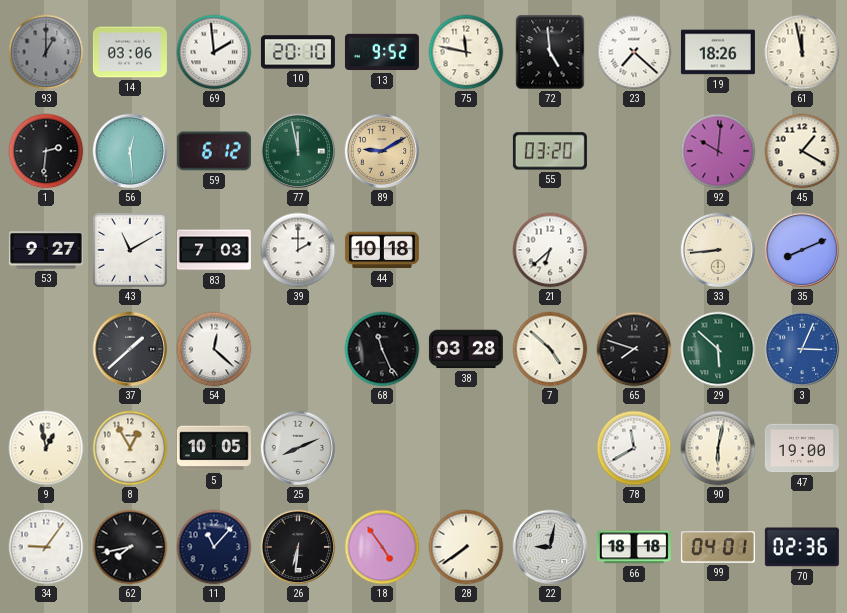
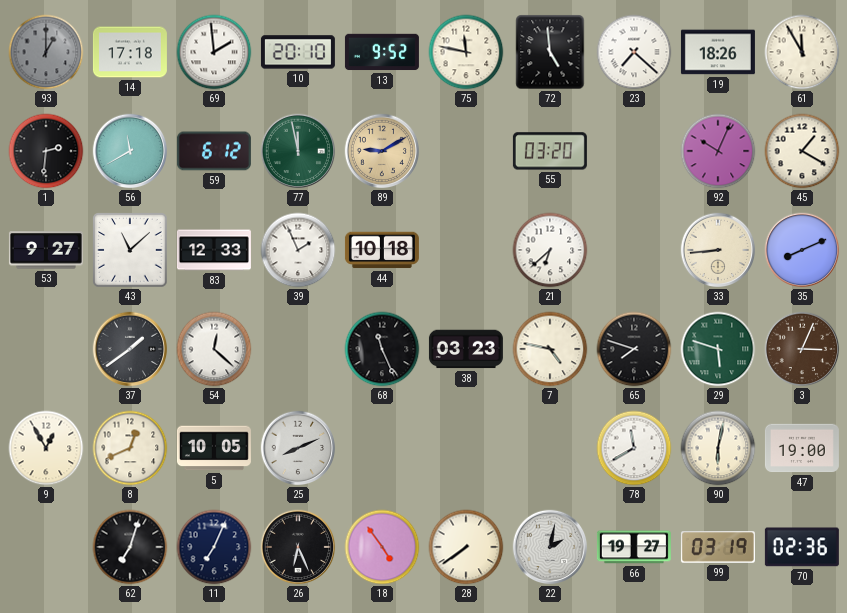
14: 03:06 -> 17:18
61: 11:58 -> 11:55
56: 12:29 -> 11:40
92: 10:01 -> 10:04
43: 11:10 -> 11:08
83: 7:03 -> 12:33
39: 2:00 -> 1:56
37: 1:38 -> 1:39
38: 03:28 -> 03:23
7: 4:52 -> 4:47
29: 5:52 -> 5:48
3 dial: blue -> brown
9: 12:58 -> 12:55
8: 12:55 -> 12:41
34: 9:06 -> none
62: 7:43 -> 7:03
11: 11:07 -> 7:04
26: 6:31 -> 6:26
22: 9:02 -> 2:02
66: 18:18 -> 19:27
99: 04:01 -> 03:19
